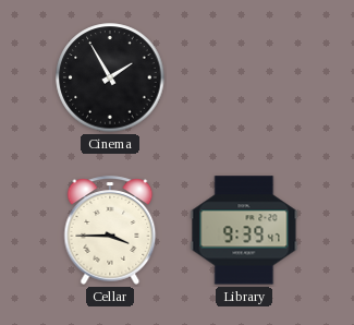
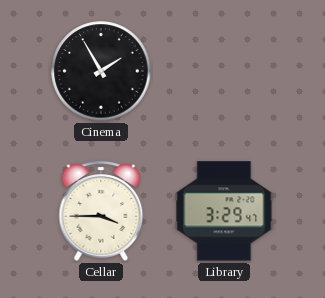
Library: 9:39 -> 3:29
